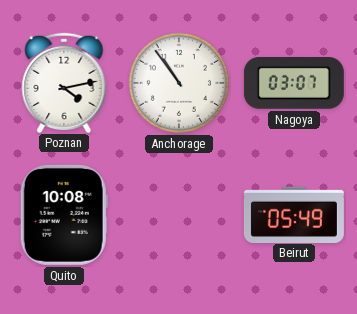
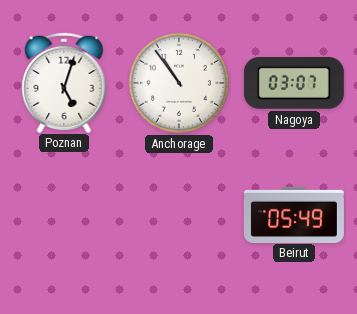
Poznan: 4:13 -> 5:03
Quito: 10:08 -> none
